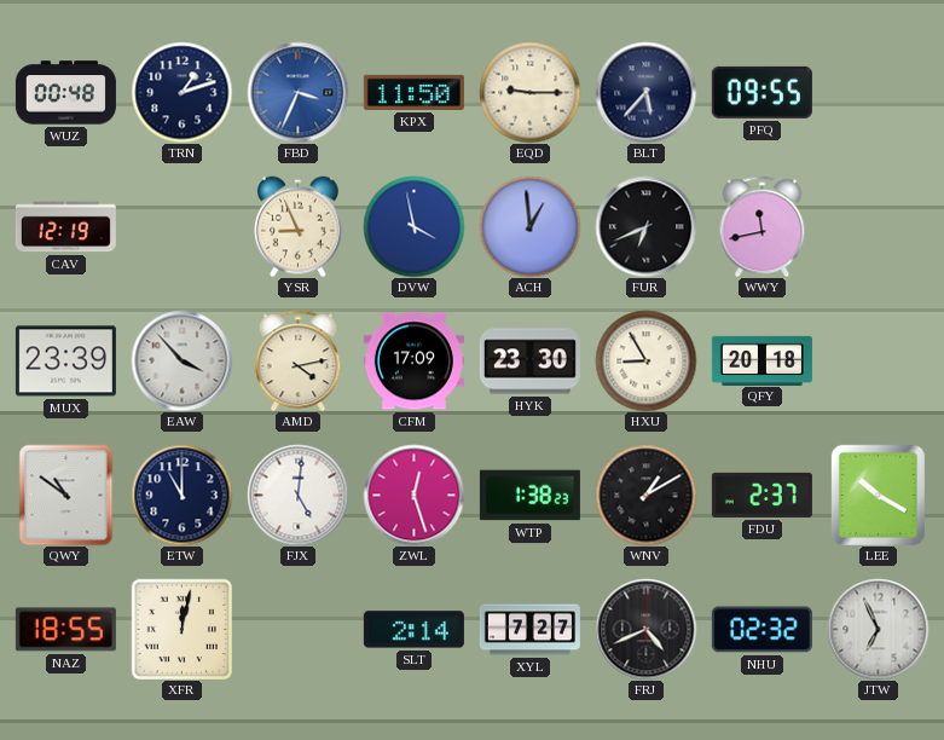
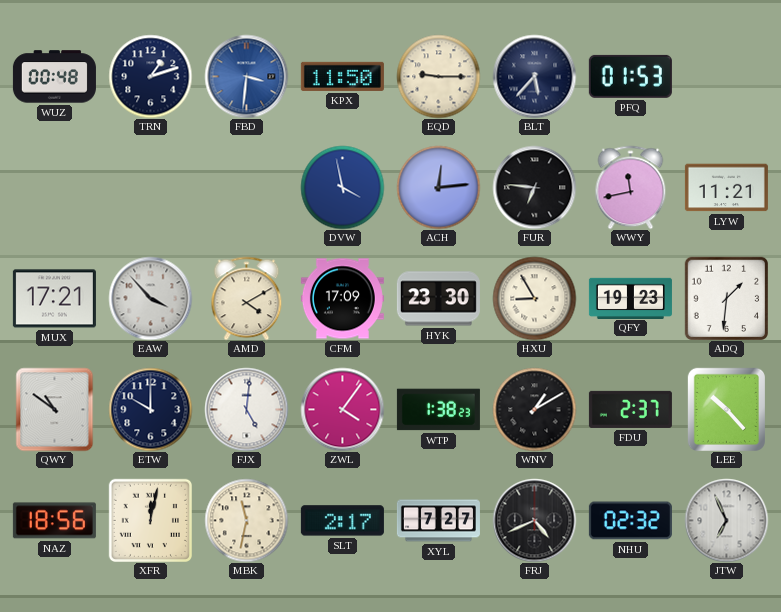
FBD: 3:34 -> 3:31
PFQ: 09:55 -> 01:53
CAV: 12:19 -> none
YSR: 8:56 -> none
ACH: 12:59 -> 12:14
FUR: 6:41 -> 6:46
LYW: none -> 11:21
MUX: 23:39 -> 17:21
AMD: 4:13 -> 4:10
QFY: 20:18 -> 19:23
ADQ: none -> 1:31
ETW: 11:00 -> 10:00
ZWL: 12:27 -> 4:06
LEE: 10:20 -> 10:23
NAZ: 18:55 -> 18:56
MBK: none -> 11:32
SLT: 2:14 -> 2:17
